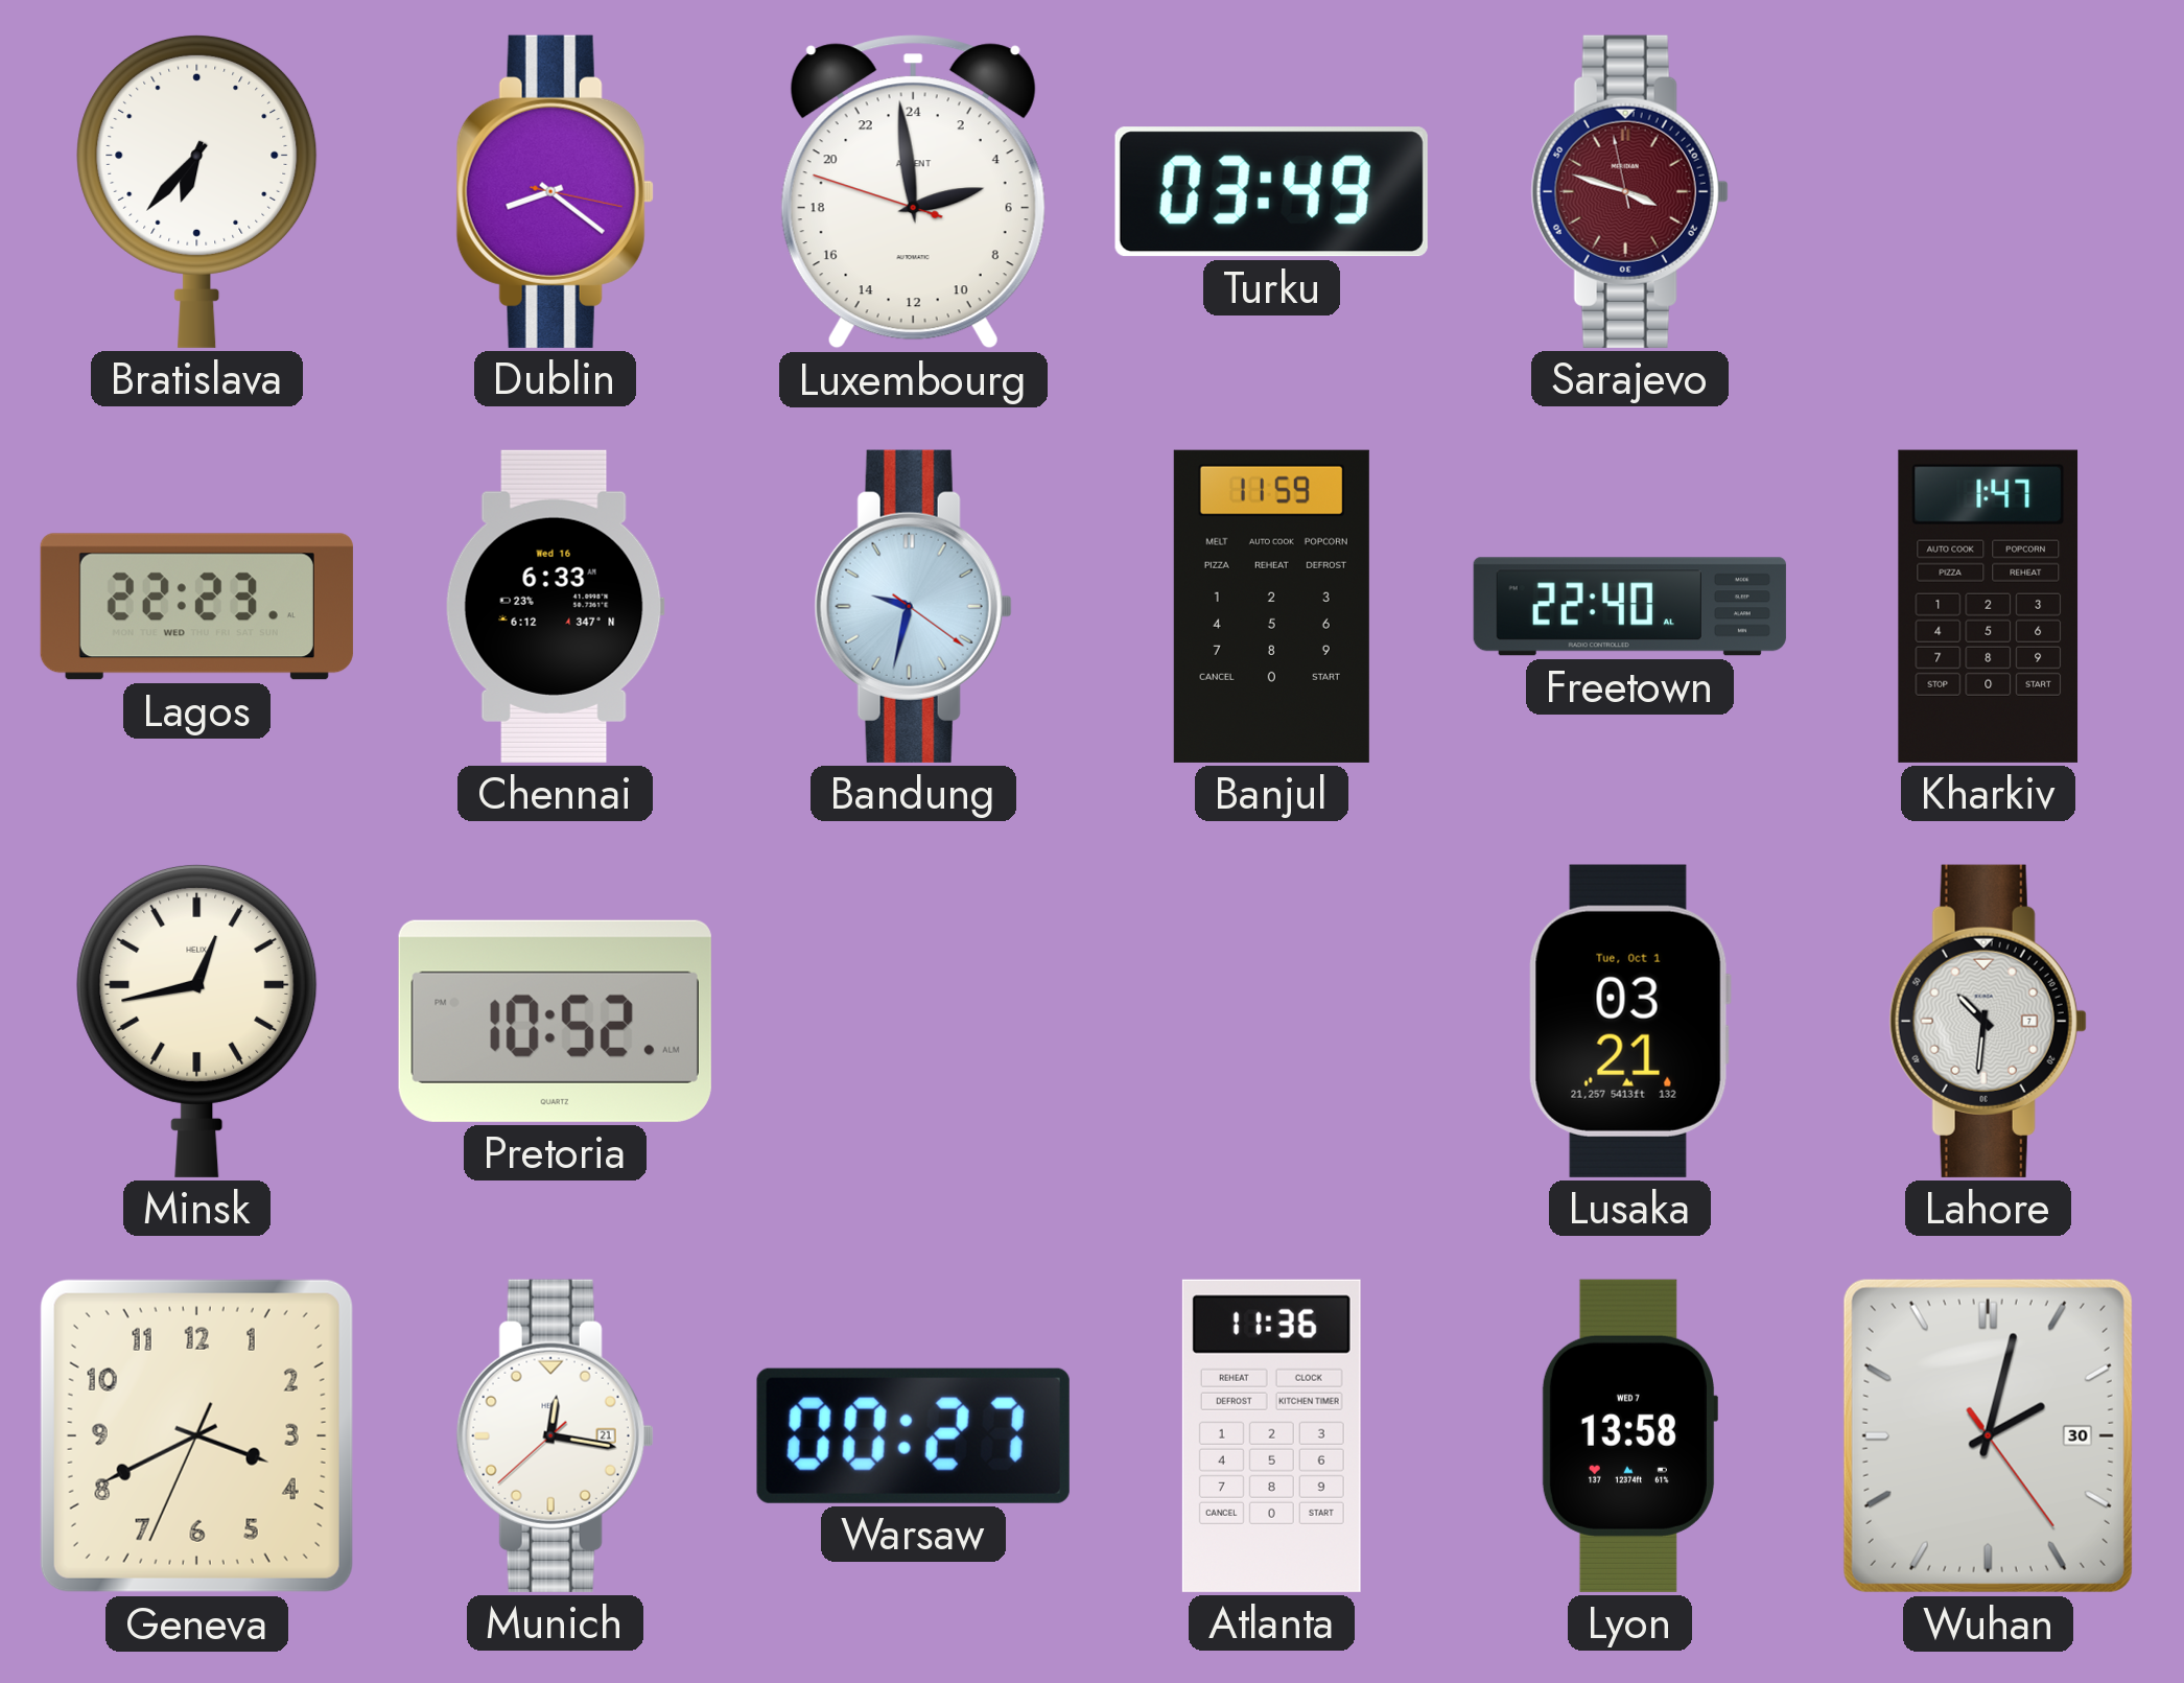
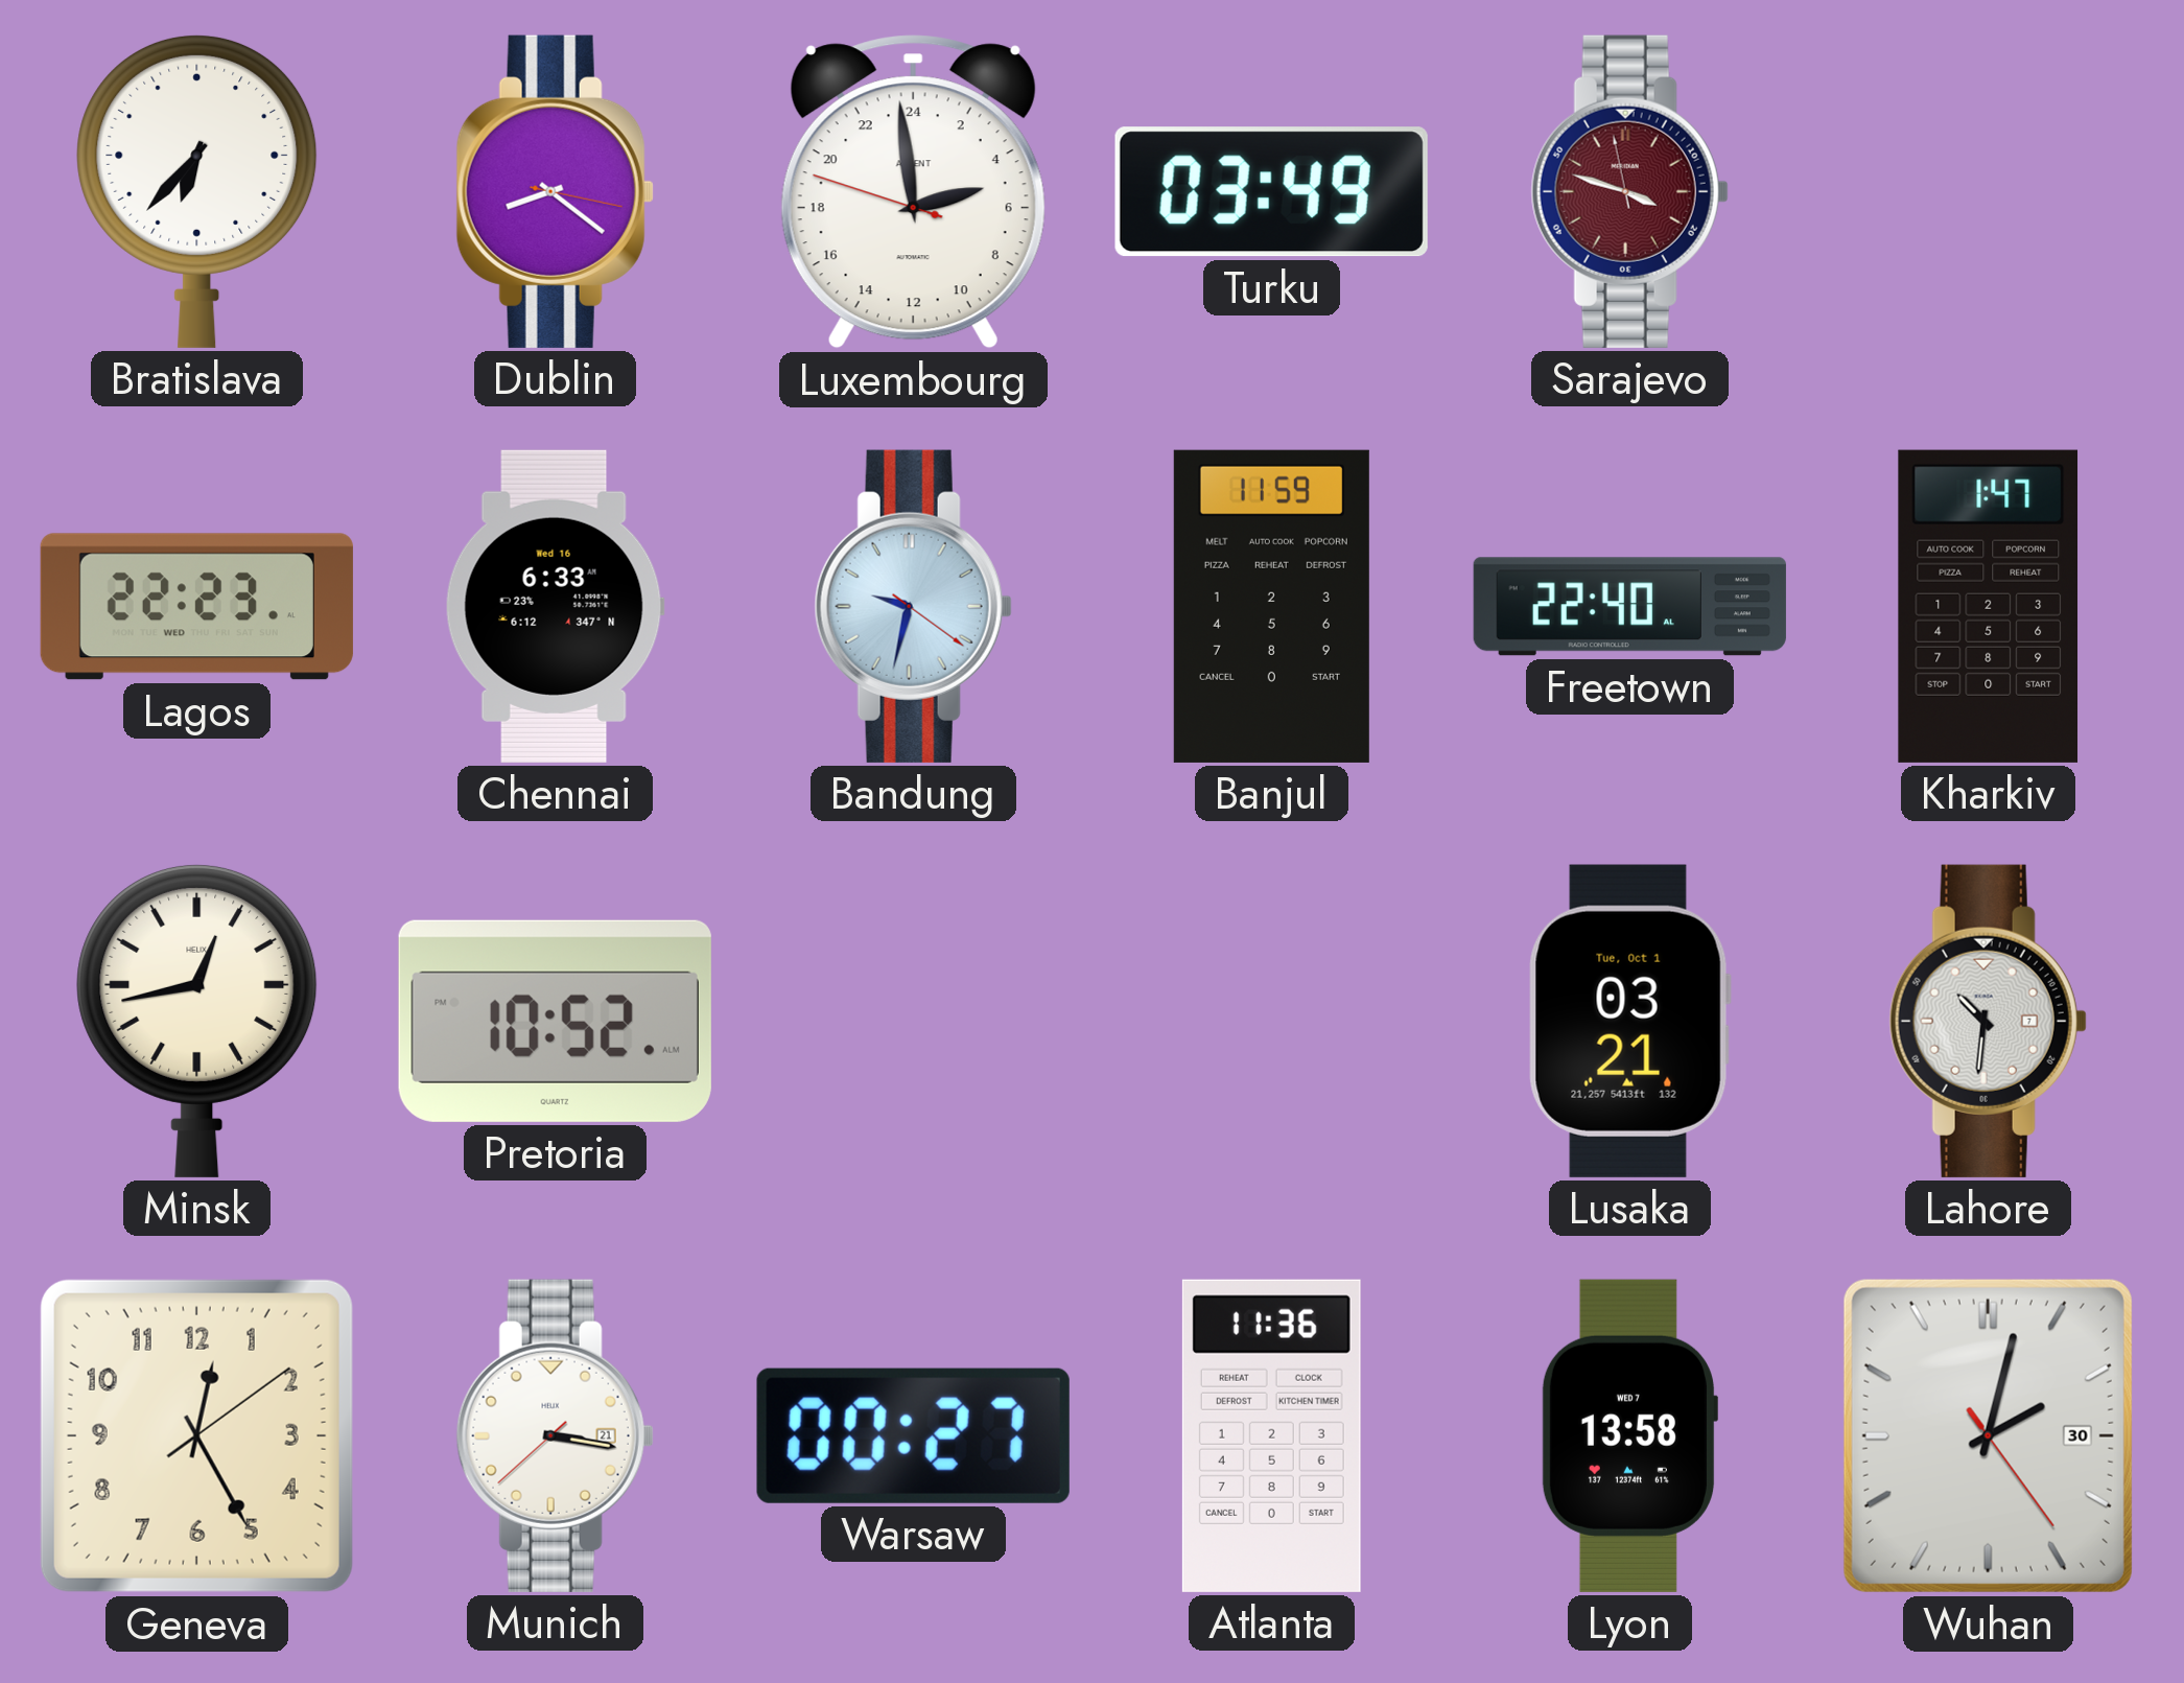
Geneva: 3:40 -> 12:25
Munich: 12:16 -> 3:16
